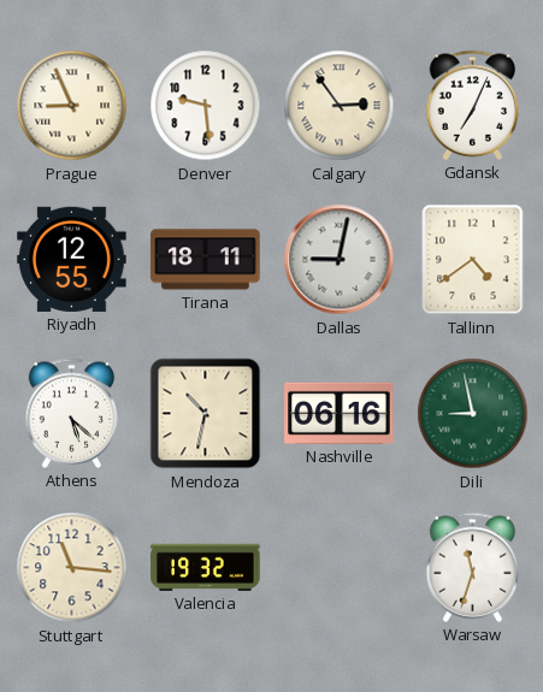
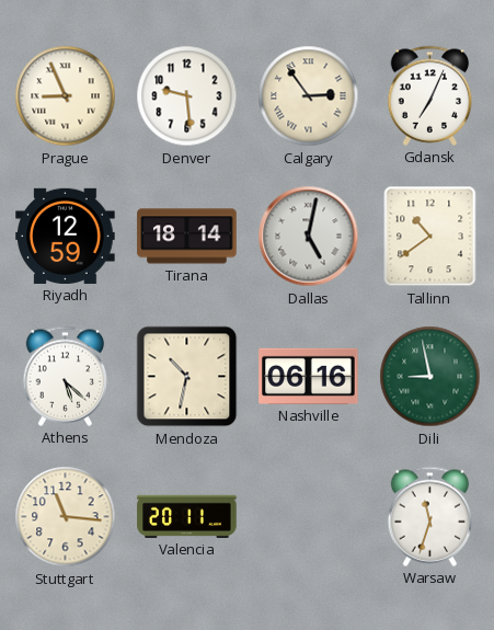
Riyadh: 12:55 -> 12:59
Tirana: 18:11 -> 18:14
Dallas: 9:02 -> 5:02
Tallinn: 4:39 -> 10:39
Valencia: 19:32 -> 20:11
